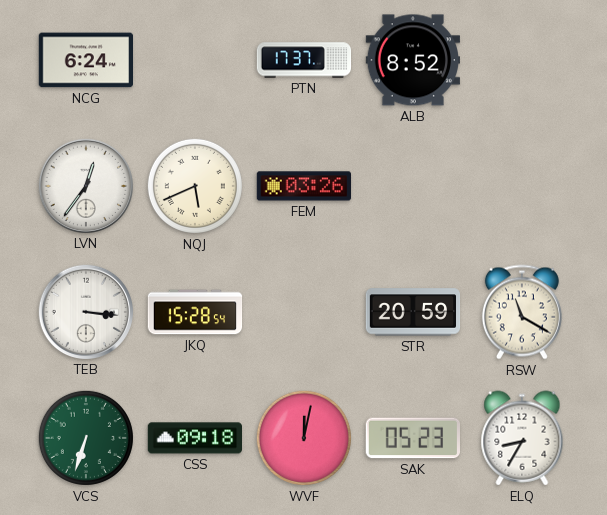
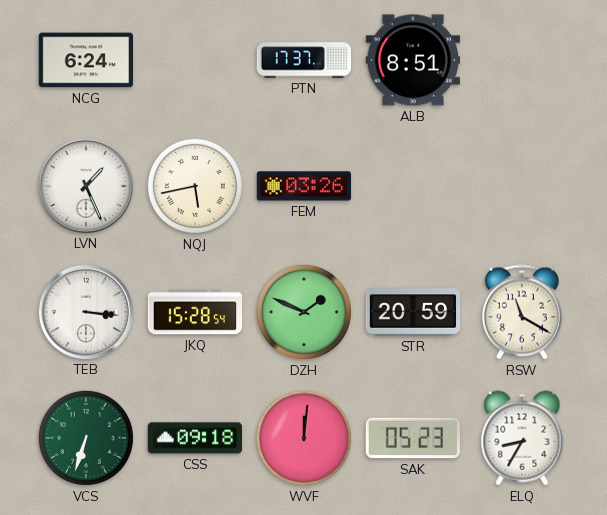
ALB: 8:52 -> 8:51
LVN: 12:36 -> 1:26
NQJ: 5:41 -> 5:43
DZH: none -> 1:49
WVF: 12:02 -> 12:01
